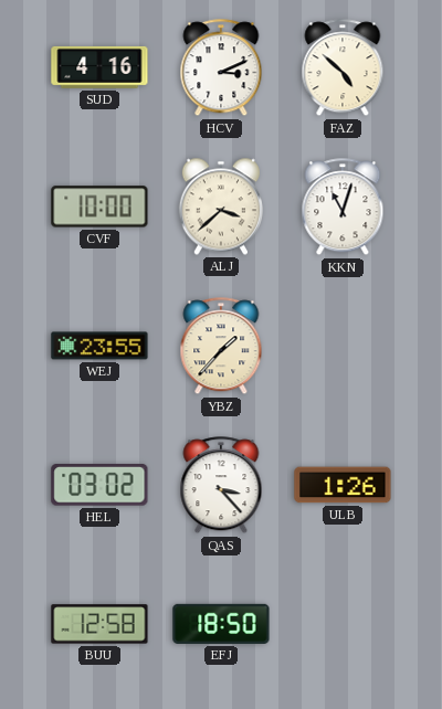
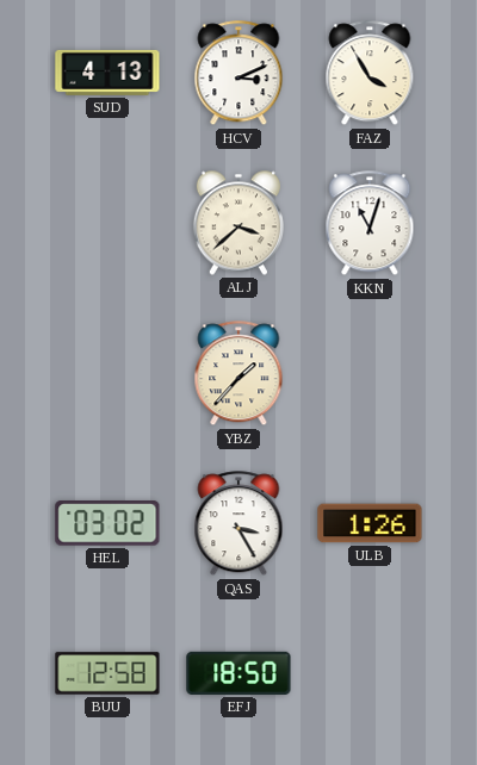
SUD: 4:16 -> 4:13
FAZ: 4:52 -> 3:55
CVF: 10:00 -> none
WEJ: 23:55 -> none
QAS: 3:23 -> 3:25
